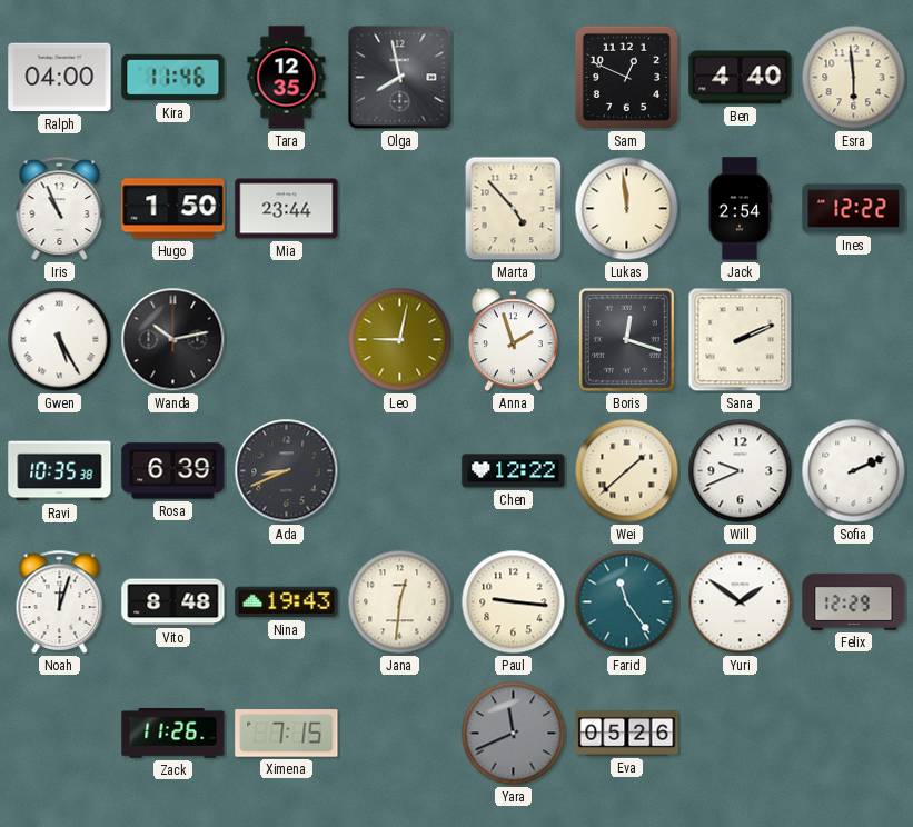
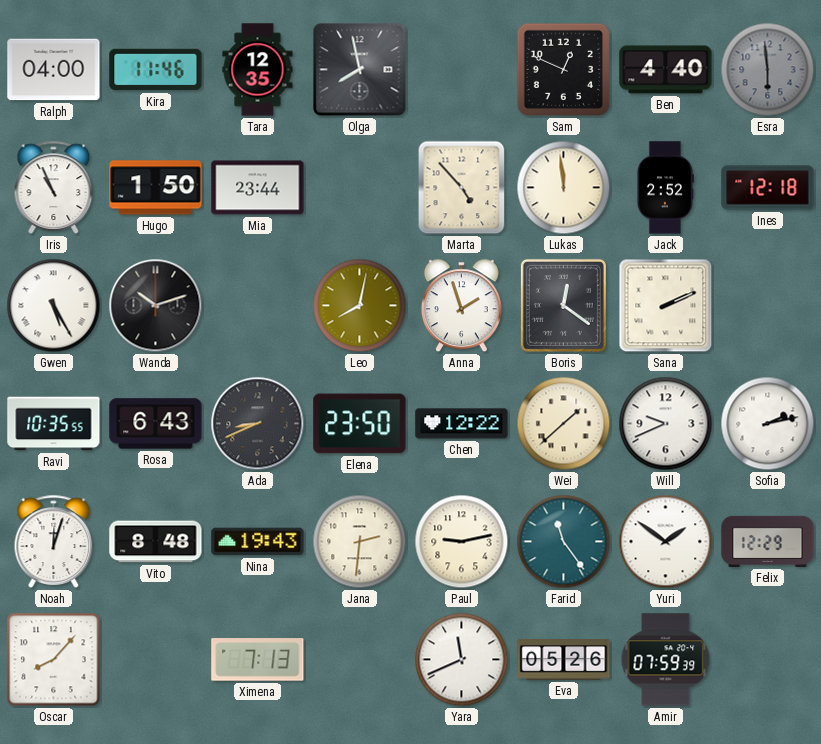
Esra dial: cream -> grey
Jack: 2:54 -> 2:52
Ines: 12:22 -> 12:18
Wanda: 10:13 -> 10:12
Leo: 9:02 -> 8:02
Boris: 12:18 -> 12:21
Ravi: 10:35:38 -> 10:35:55
Rosa: 6:39 -> 6:43
Elena: none -> 23:50
Sofia: 2:11 -> 2:13
Jana: 12:31 -> 2:31
Paul: 9:16 -> 9:13
Oscar: none -> 8:07
Zack: 11:26 -> none
Ximena: 7:15 -> 7:13
Yara dial: grey -> white
Amir: none -> 07:59
